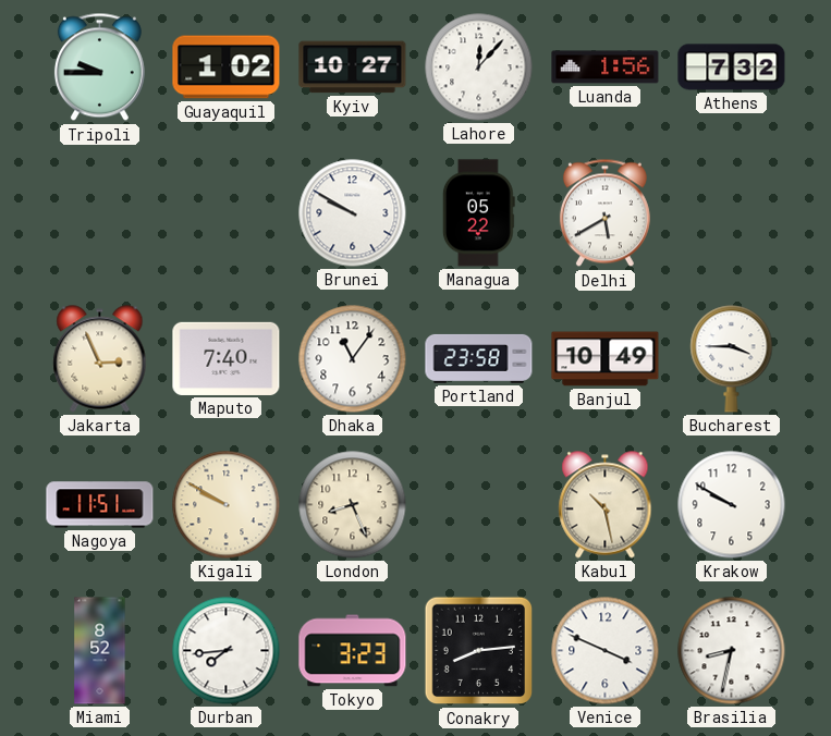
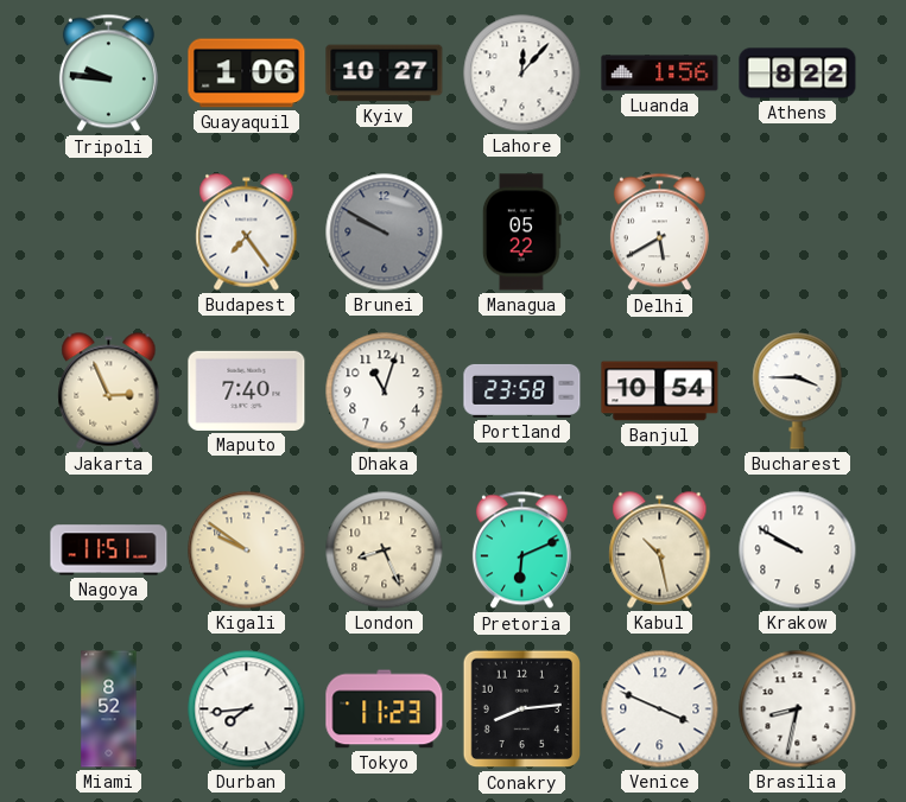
Tripoli: 9:45 -> 9:46
Guayaquil: 1:02 -> 1:06
Athens: 7:32 -> 8:22
Budapest: none -> 7:24
Brunei dial: white -> grey
Dhaka: 11:06 -> 11:03
Banjul: 10:49 -> 10:54
Kigali: 9:50 -> 9:51
Pretoria: none -> 6:11
Tokyo: 3:23 -> 11:23
